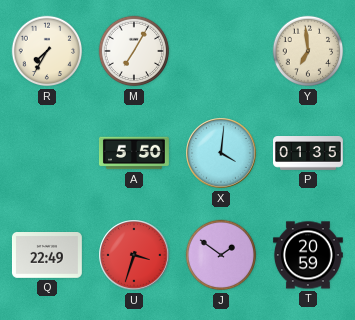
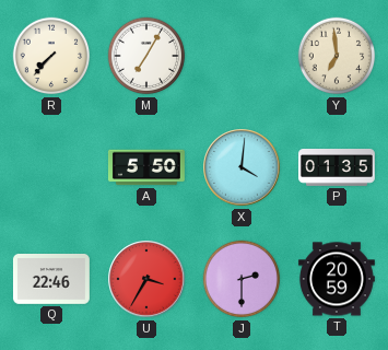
R: 7:35 -> 7:37
Q: 22:49 -> 22:46
U: 3:33 -> 3:35
J: 1:51 -> 2:30
